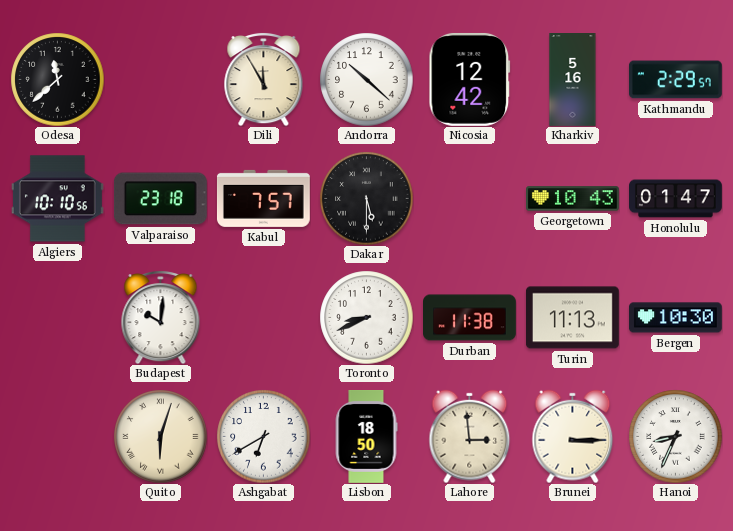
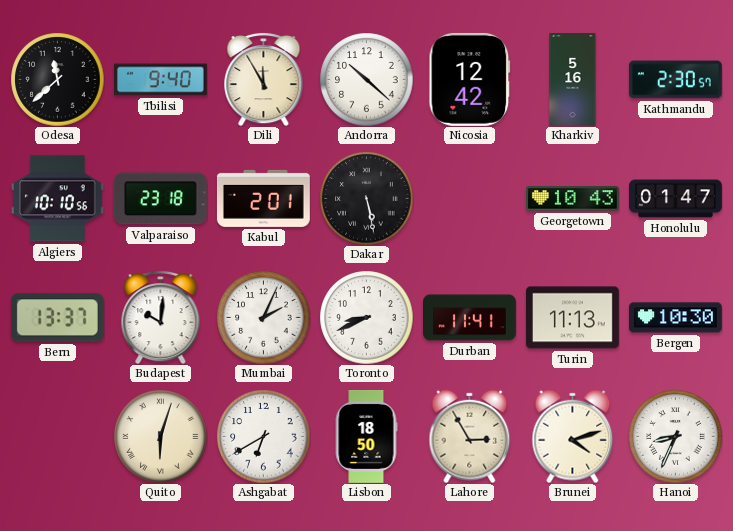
Tbilisi: none -> 9:40
Kathmandu: 2:29 -> 2:30
Kabul: 7:57 -> 2:01
Dakar: 5:30 -> 5:28
Bern: none -> 13:37
Mumbai: none -> 2:04
Durban: 11:38 -> 11:41
Lahore: 2:59 -> 2:55
Brunei: 3:15 -> 4:12
